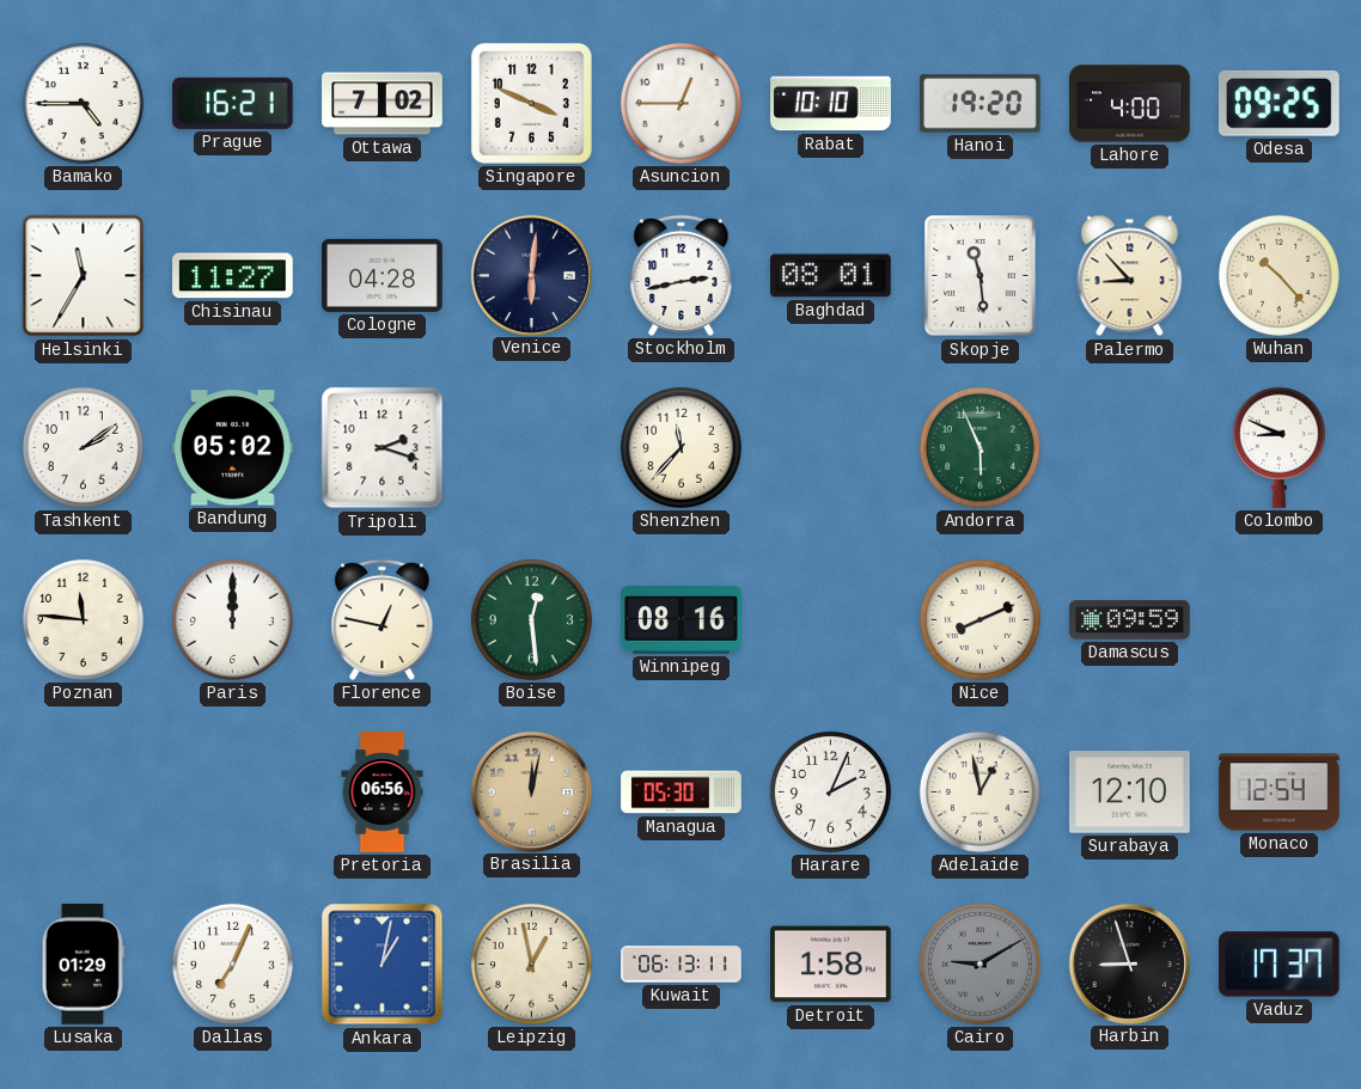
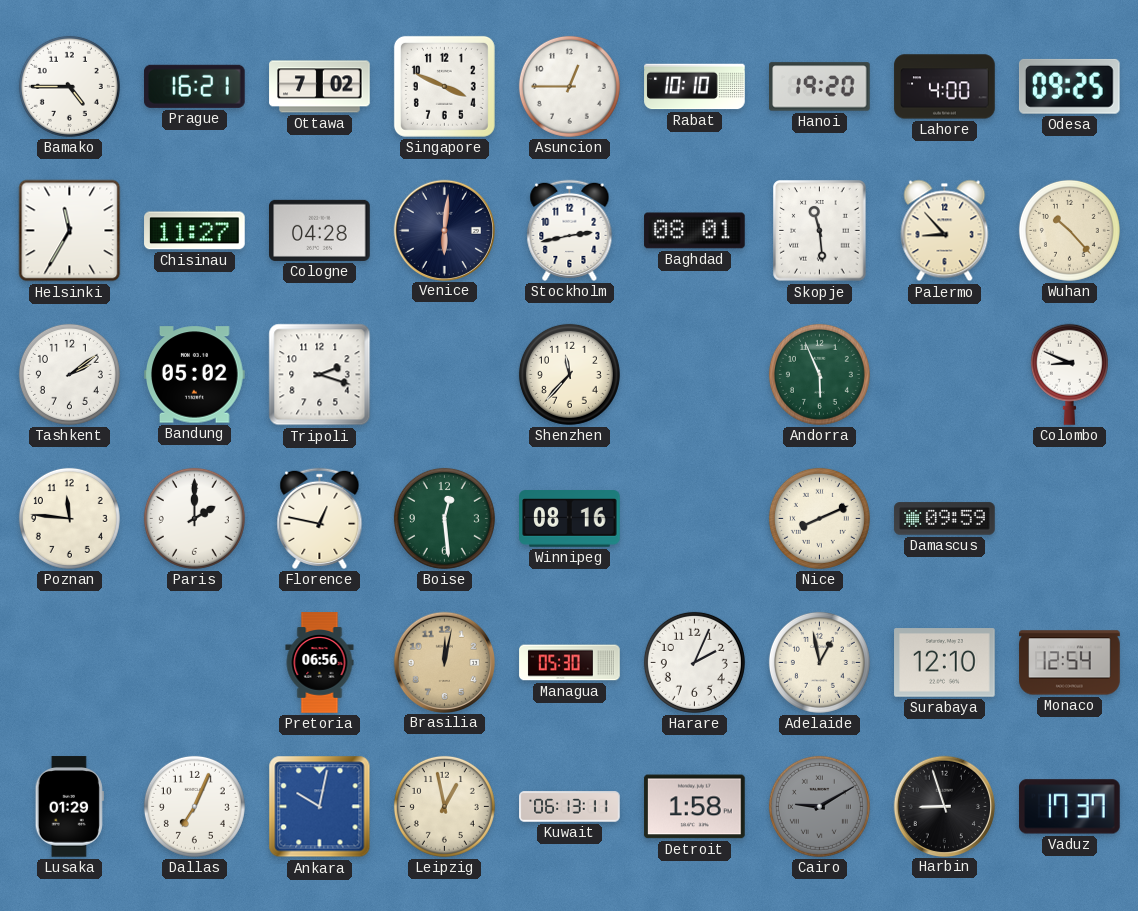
Paris: 12:00 -> 2:00
Ankara: 1:02 -> 10:02
